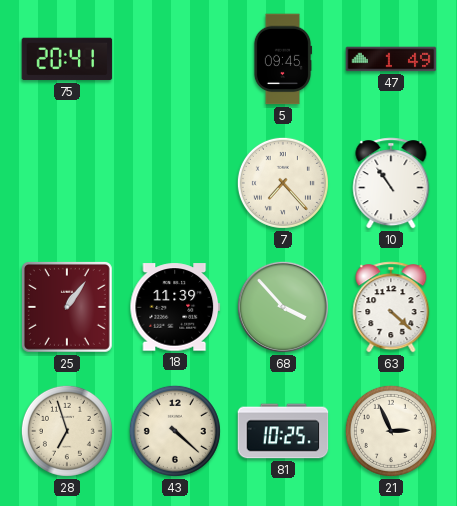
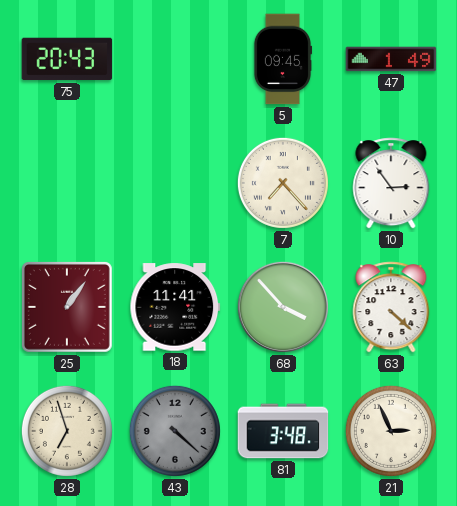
75: 20:41 -> 20:43
10: 10:54 -> 2:54
18: 11:39 -> 11:41
43 dial: cream -> grey
81: 10:25 -> 3:48
